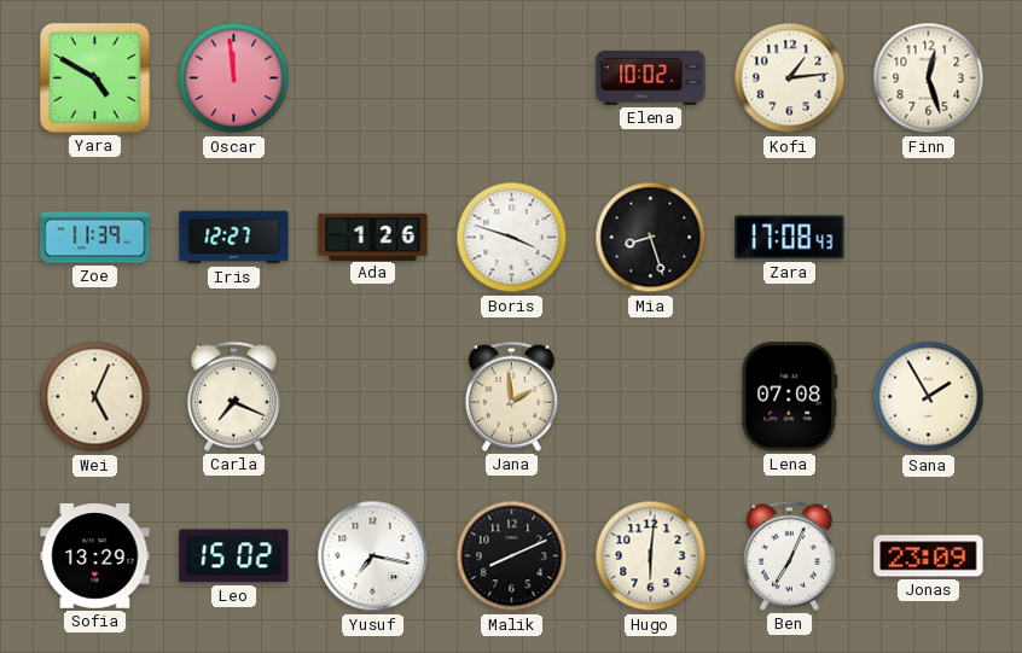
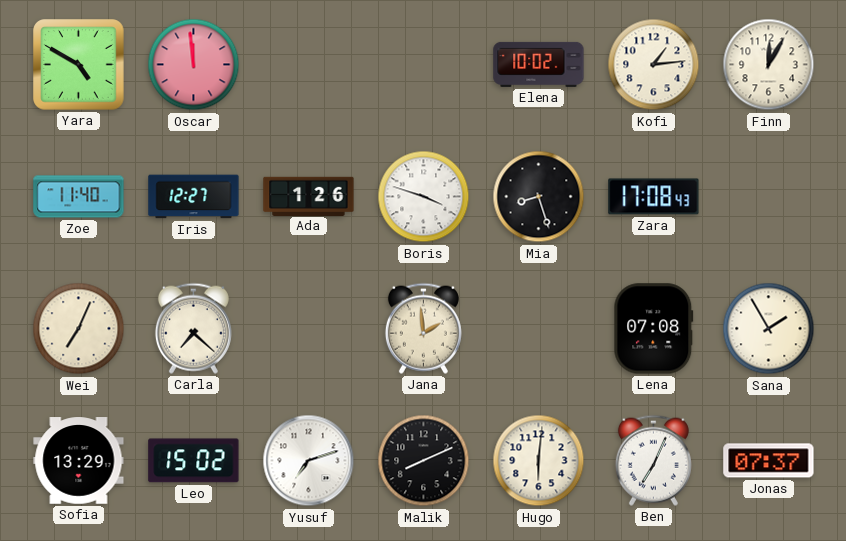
Finn: 12:27 -> 12:05
Zoe: 11:39 -> 11:40
Wei: 5:04 -> 7:04
Carla: 7:19 -> 7:22
Yusuf: 7:17 -> 7:12
Jonas: 23:09 -> 07:37
